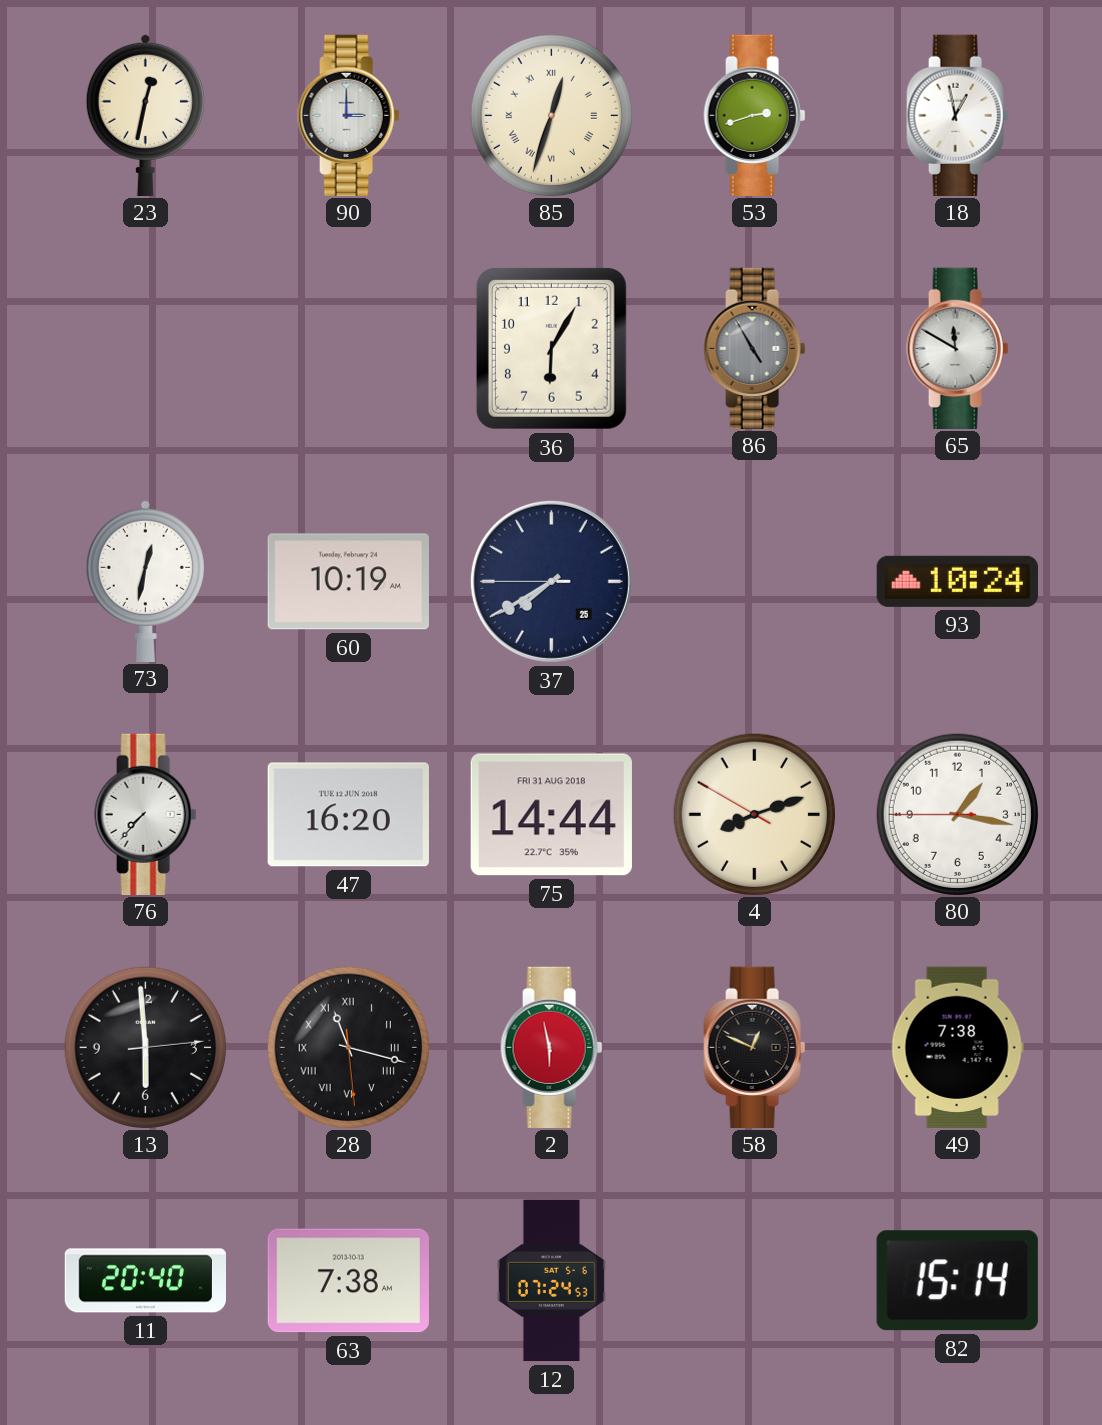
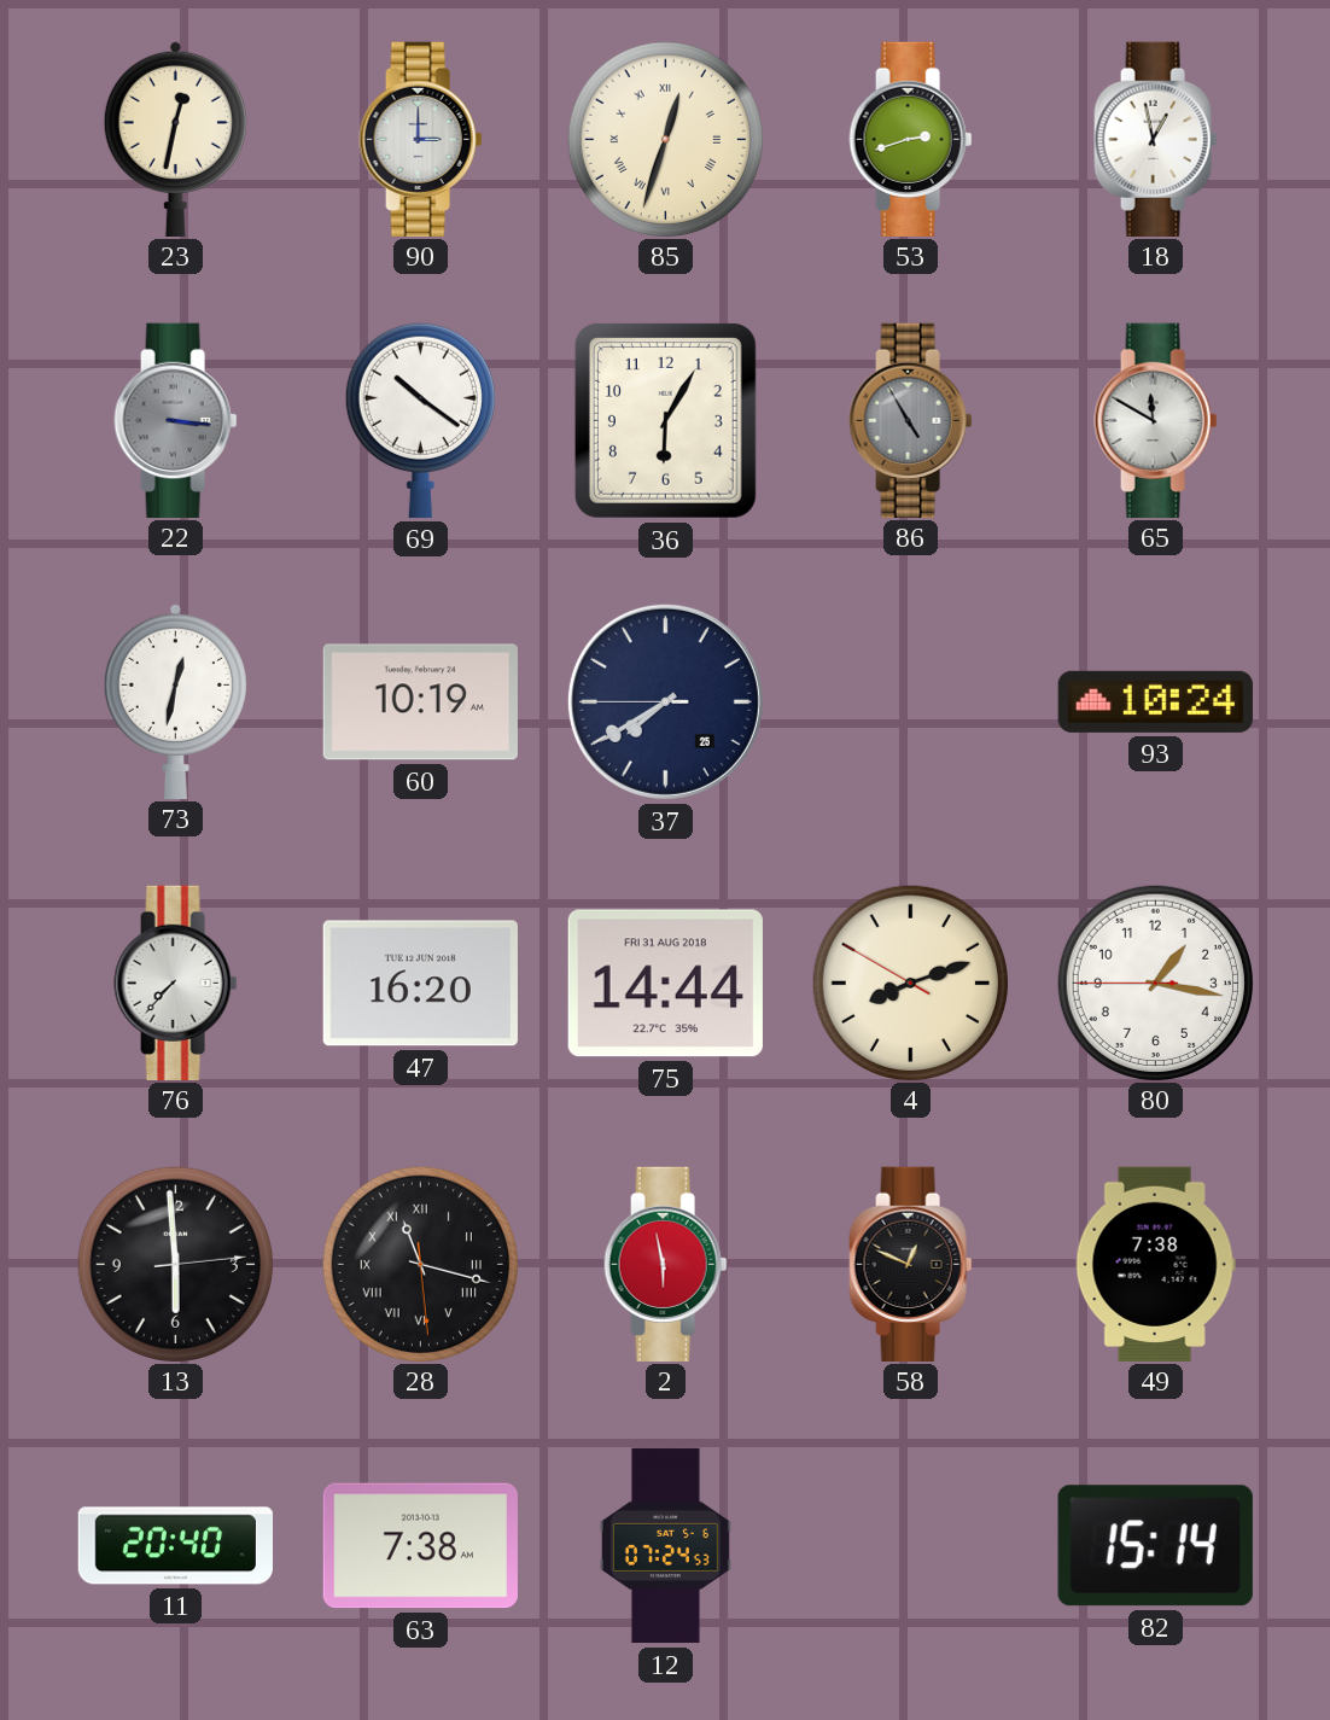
22: none -> 3:16
69: none -> 10:21
